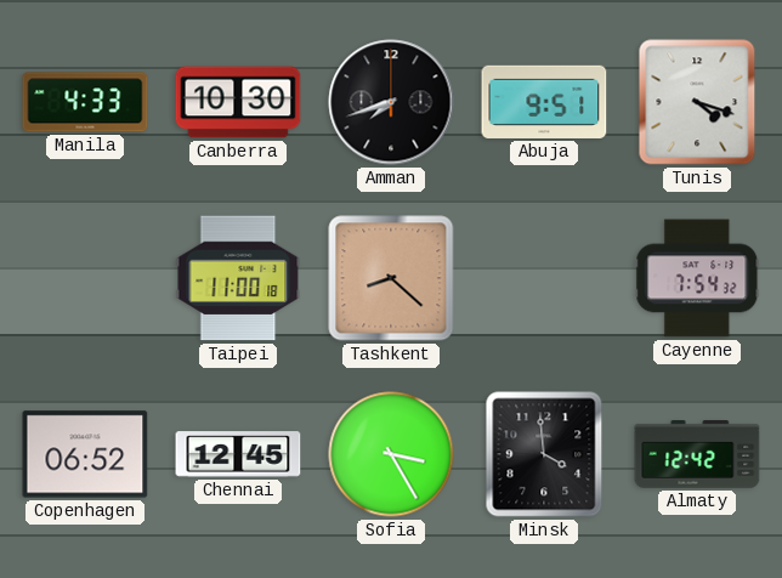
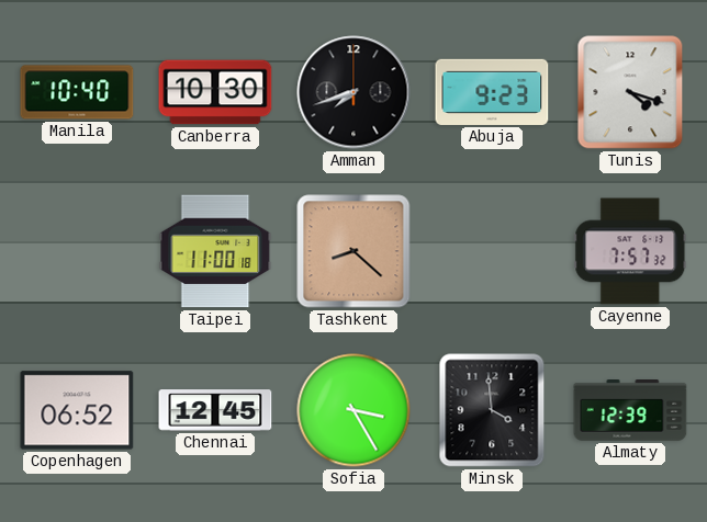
Manila: 4:33 -> 10:40
Abuja: 9:51 -> 9:23
Cayenne: 7:54 -> 7:57
Almaty: 12:42 -> 12:39
